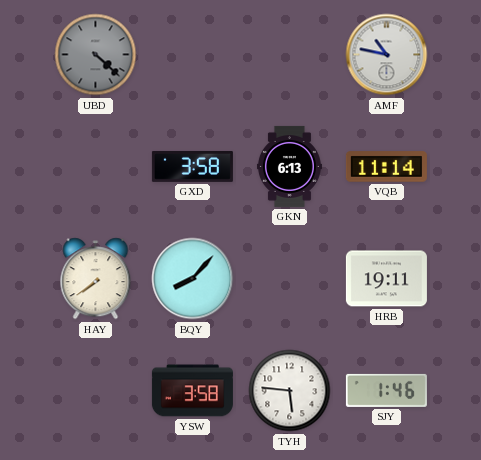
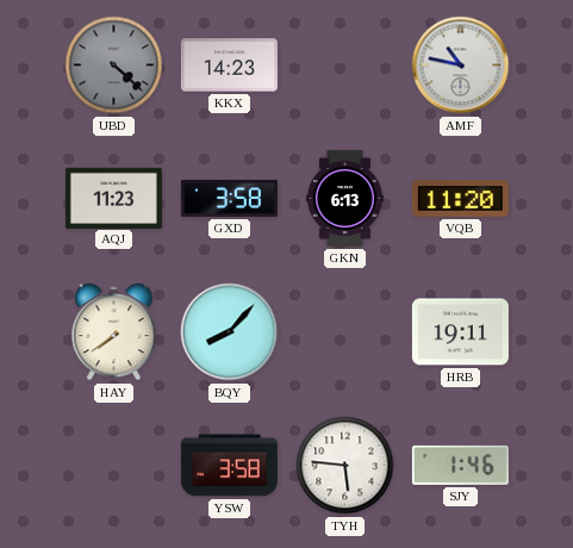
KKX: none -> 14:23
AQJ: none -> 11:23
VQB: 11:14 -> 11:20
